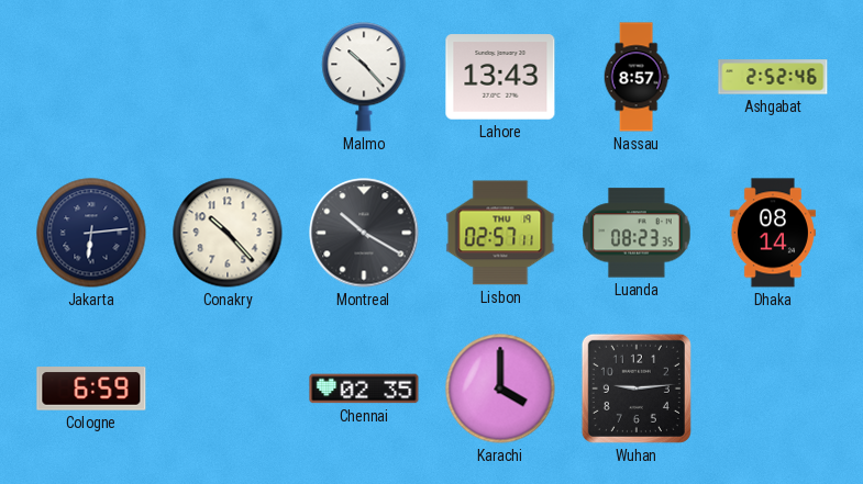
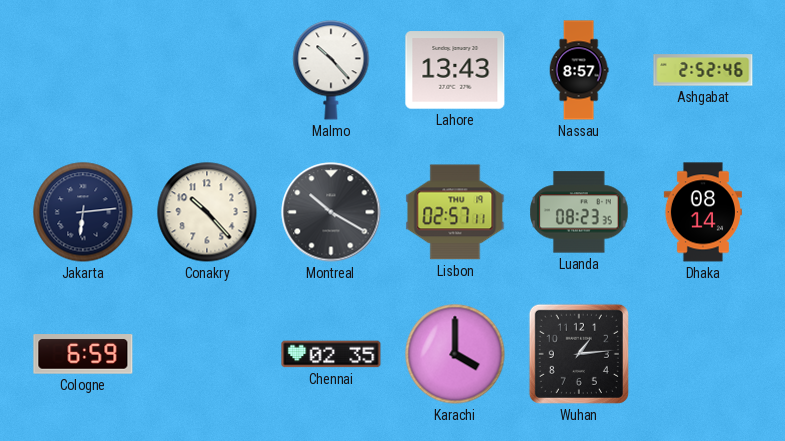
Wuhan: 9:14 -> 1:14
